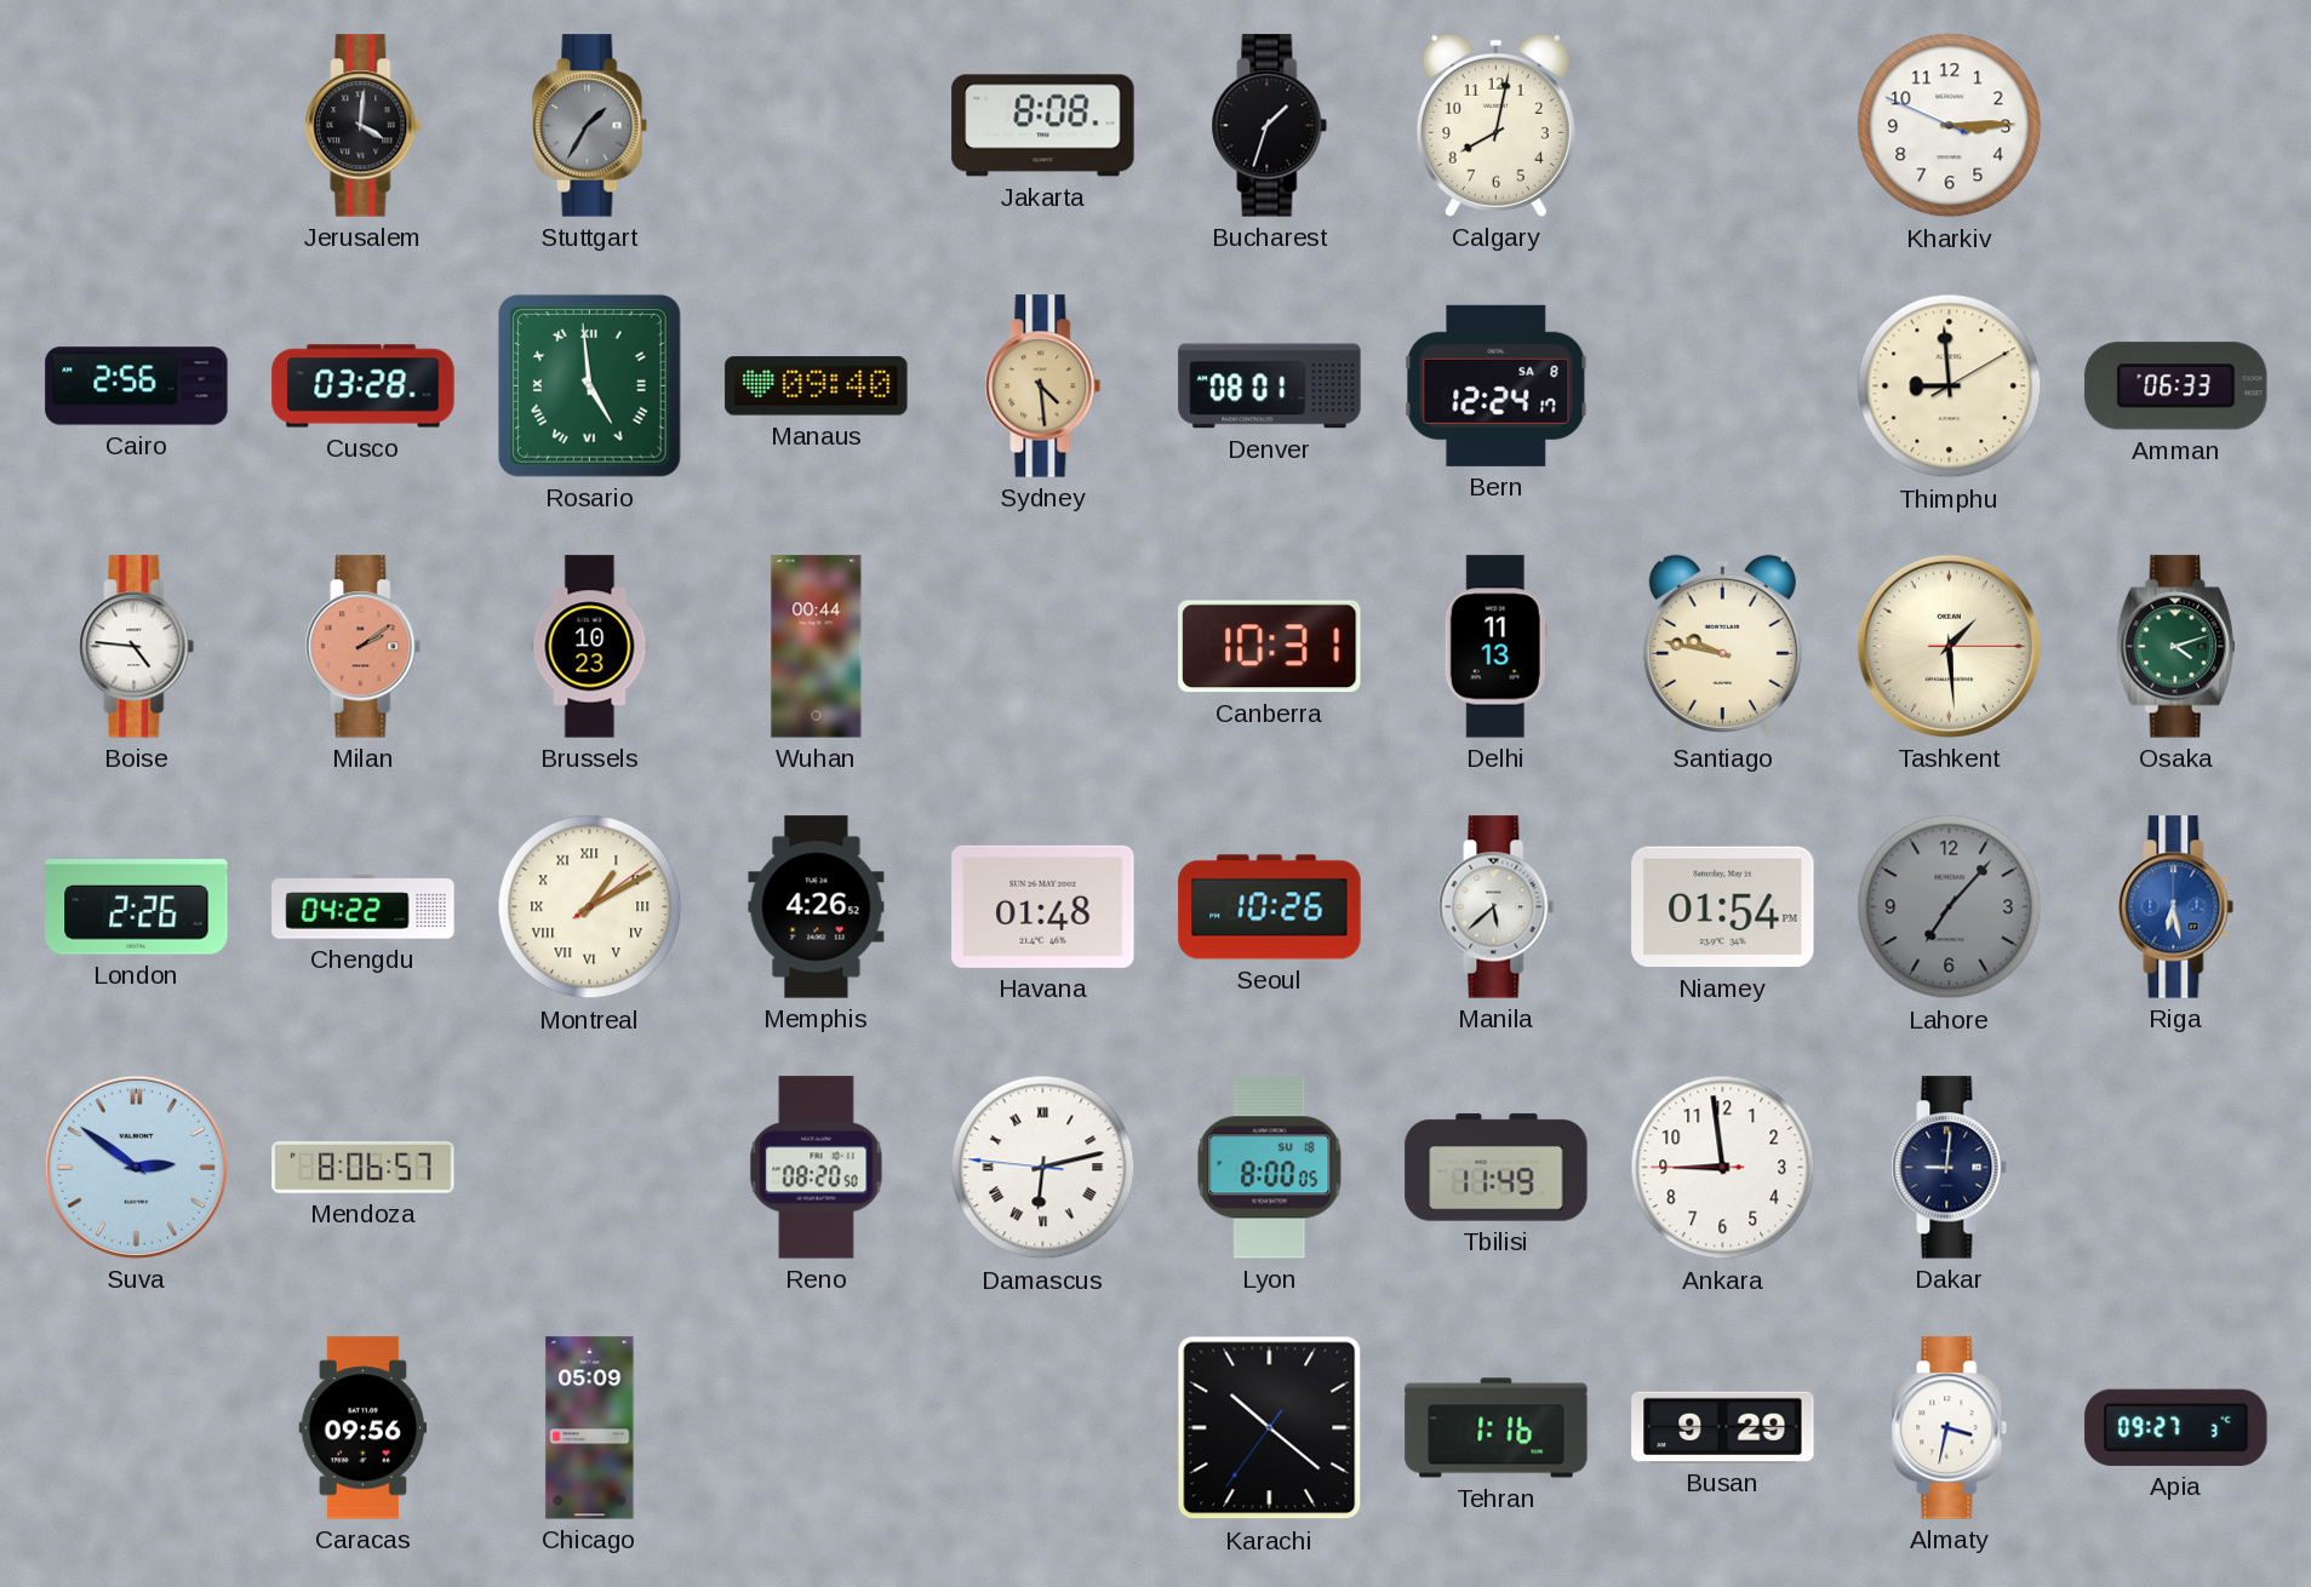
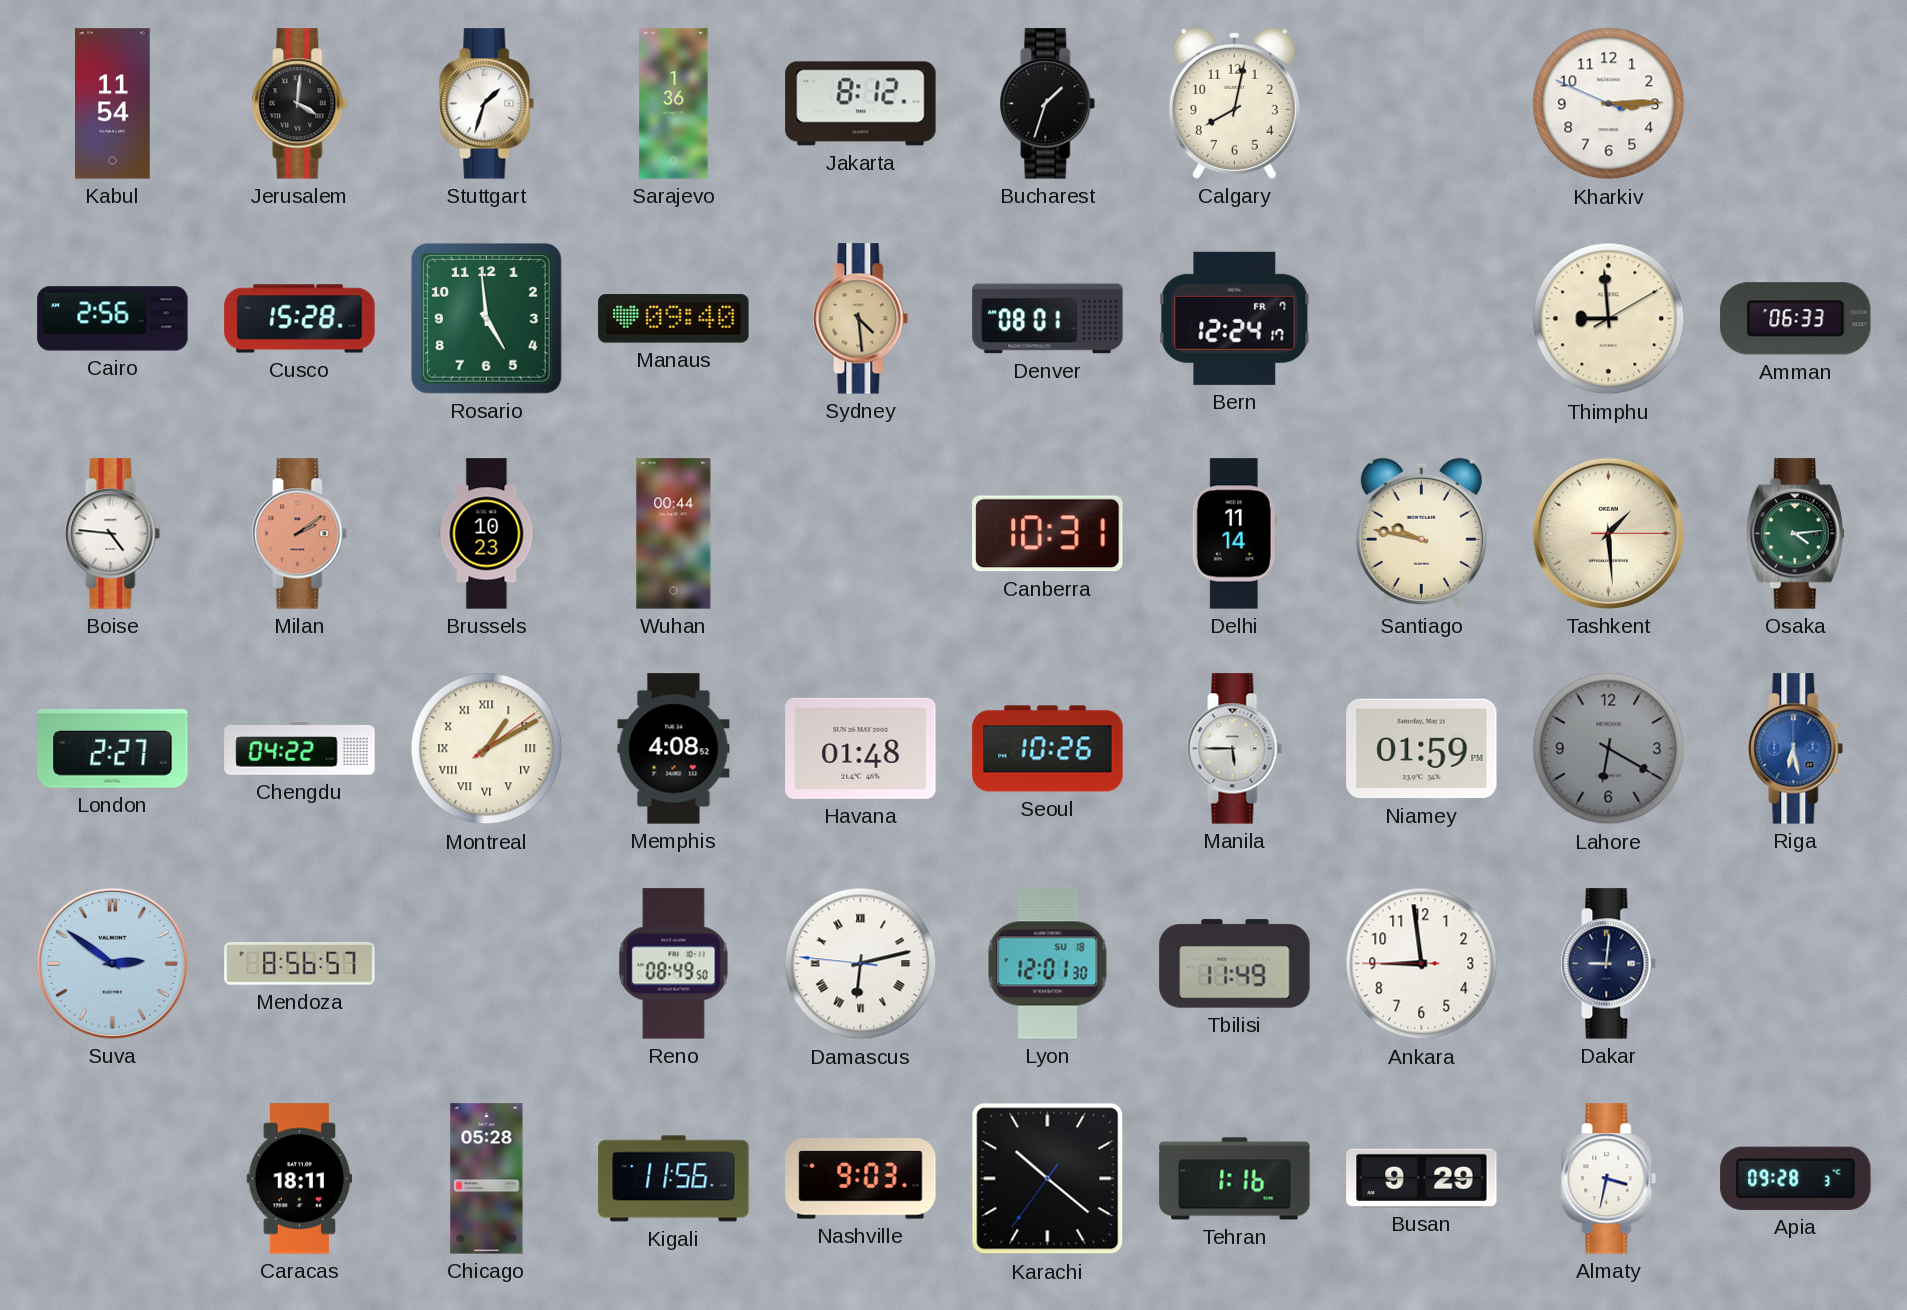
Kabul: none -> 11:54
Stuttgart: 1:35 -> 1:33
Stuttgart dial: grey -> white
Sarajevo: none -> 1:36
Jakarta: 8:08 -> 8:12
Cusco: 03:28 -> 15:28
Rosario numerals: Roman -> Arabic
Bern date: SA 8 -> FR 7
Delhi: 11:13 -> 11:14
Osaka: 4:12 -> 4:14
London: 2:26 -> 2:27
Memphis: 4:26 -> 4:08
Manila: 5:38 -> 5:45
Niamey: 01:54 -> 01:59
Lahore: 7:07 -> 6:20
Mendoza: 8:06 -> 8:56
Reno: 08:20 -> 08:49
Lyon: 8:00 -> 12:01
Caracas: 09:56 -> 18:11
Chicago: 05:09 -> 05:28
Kigali: none -> 11:56
Nashville: none -> 9:03
Apia: 09:27 -> 09:28
